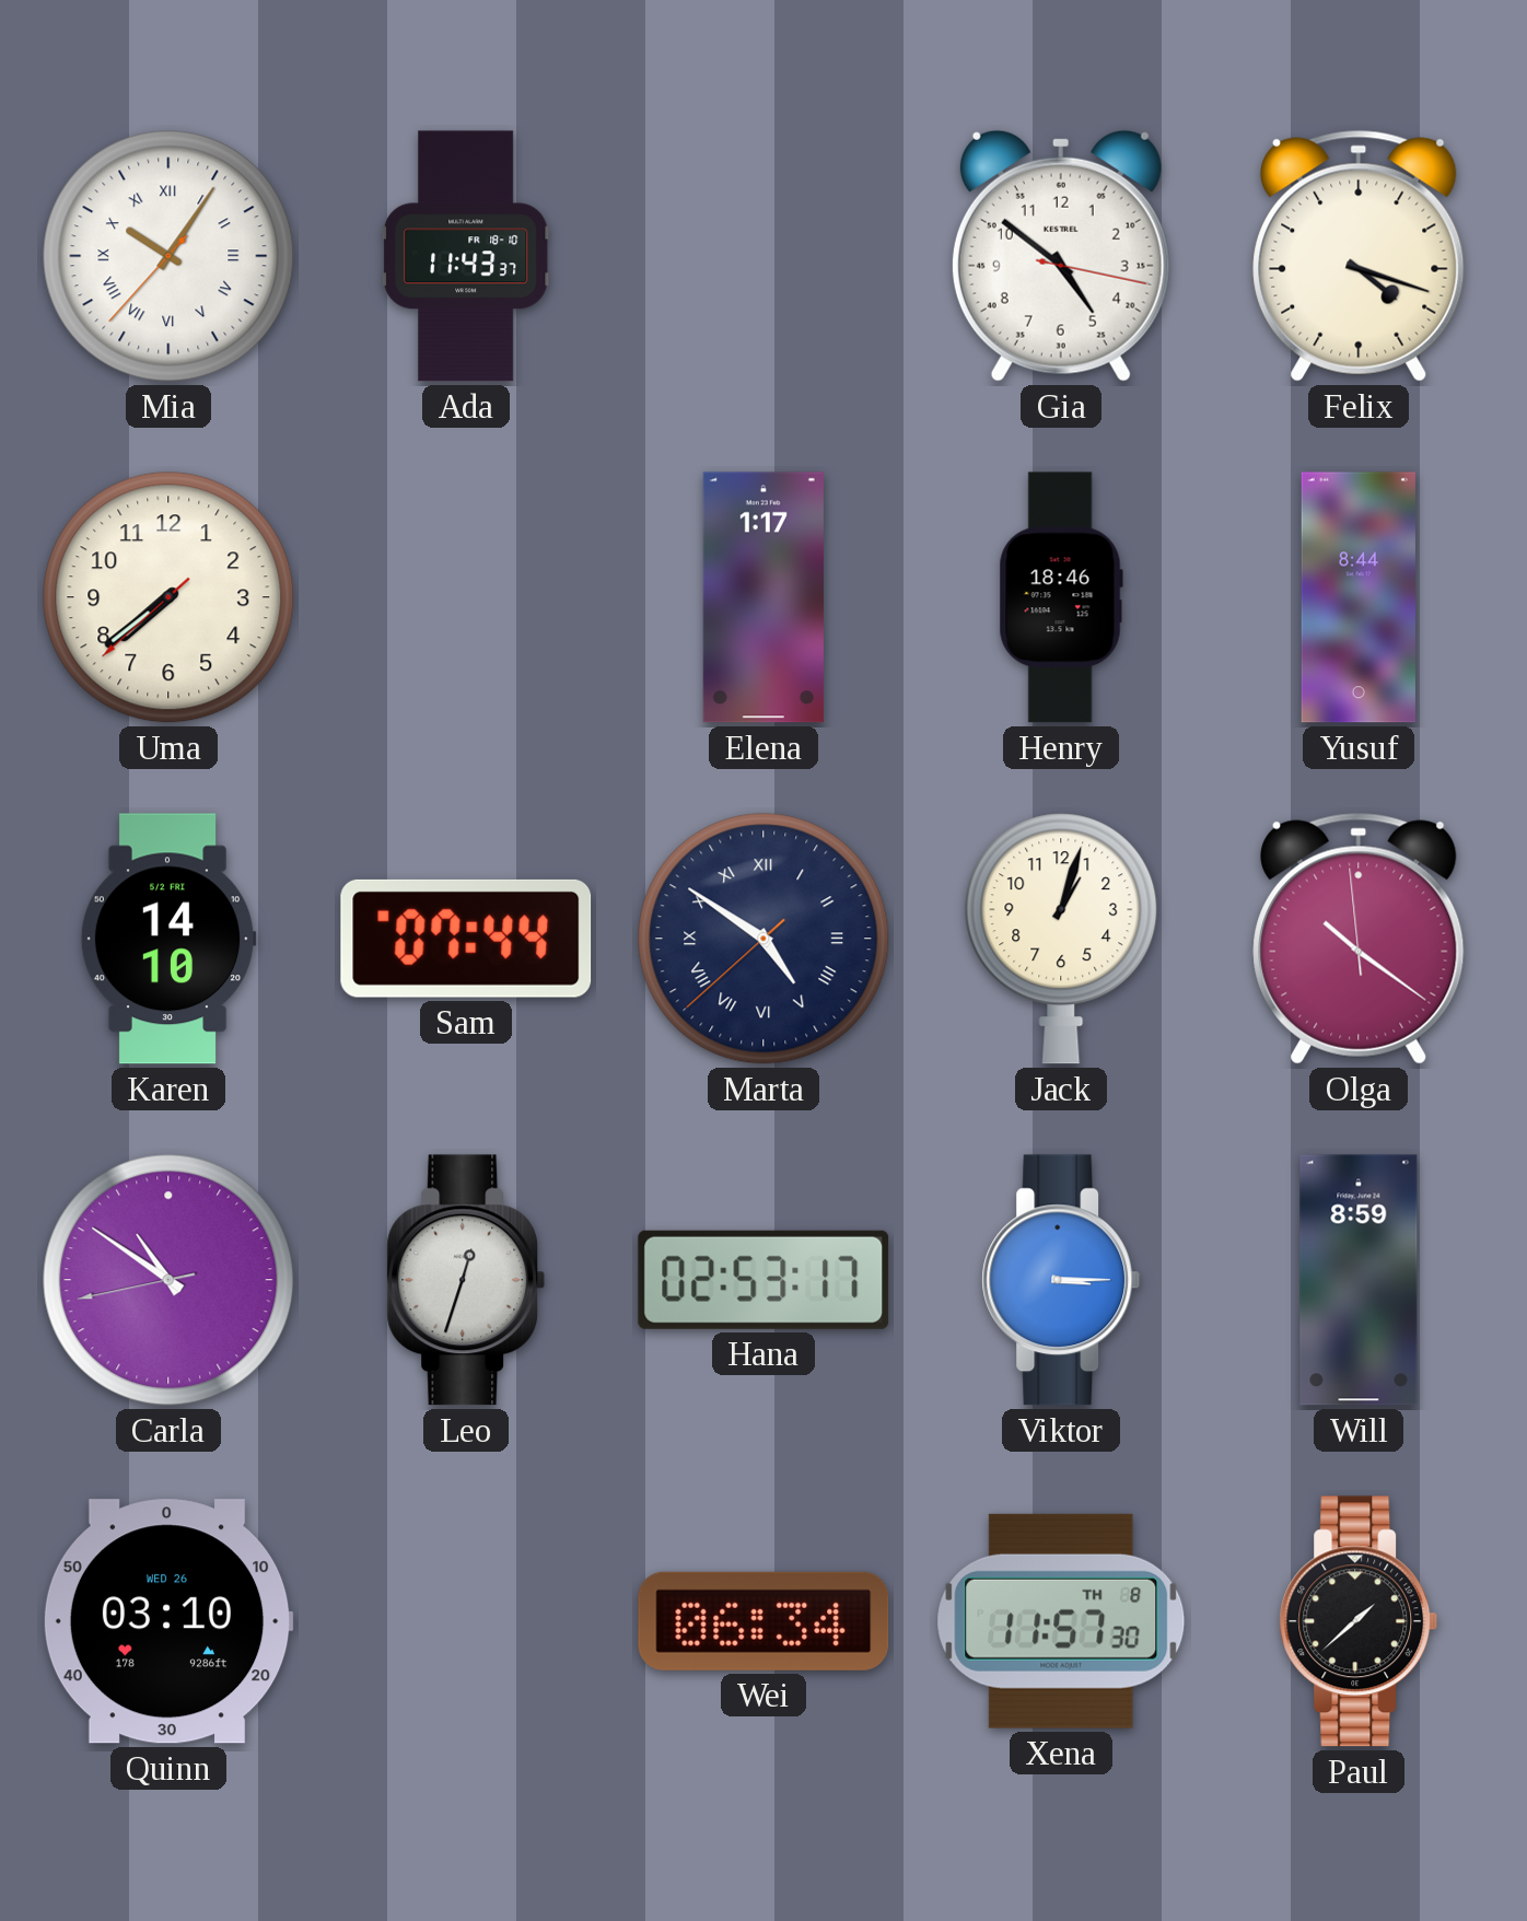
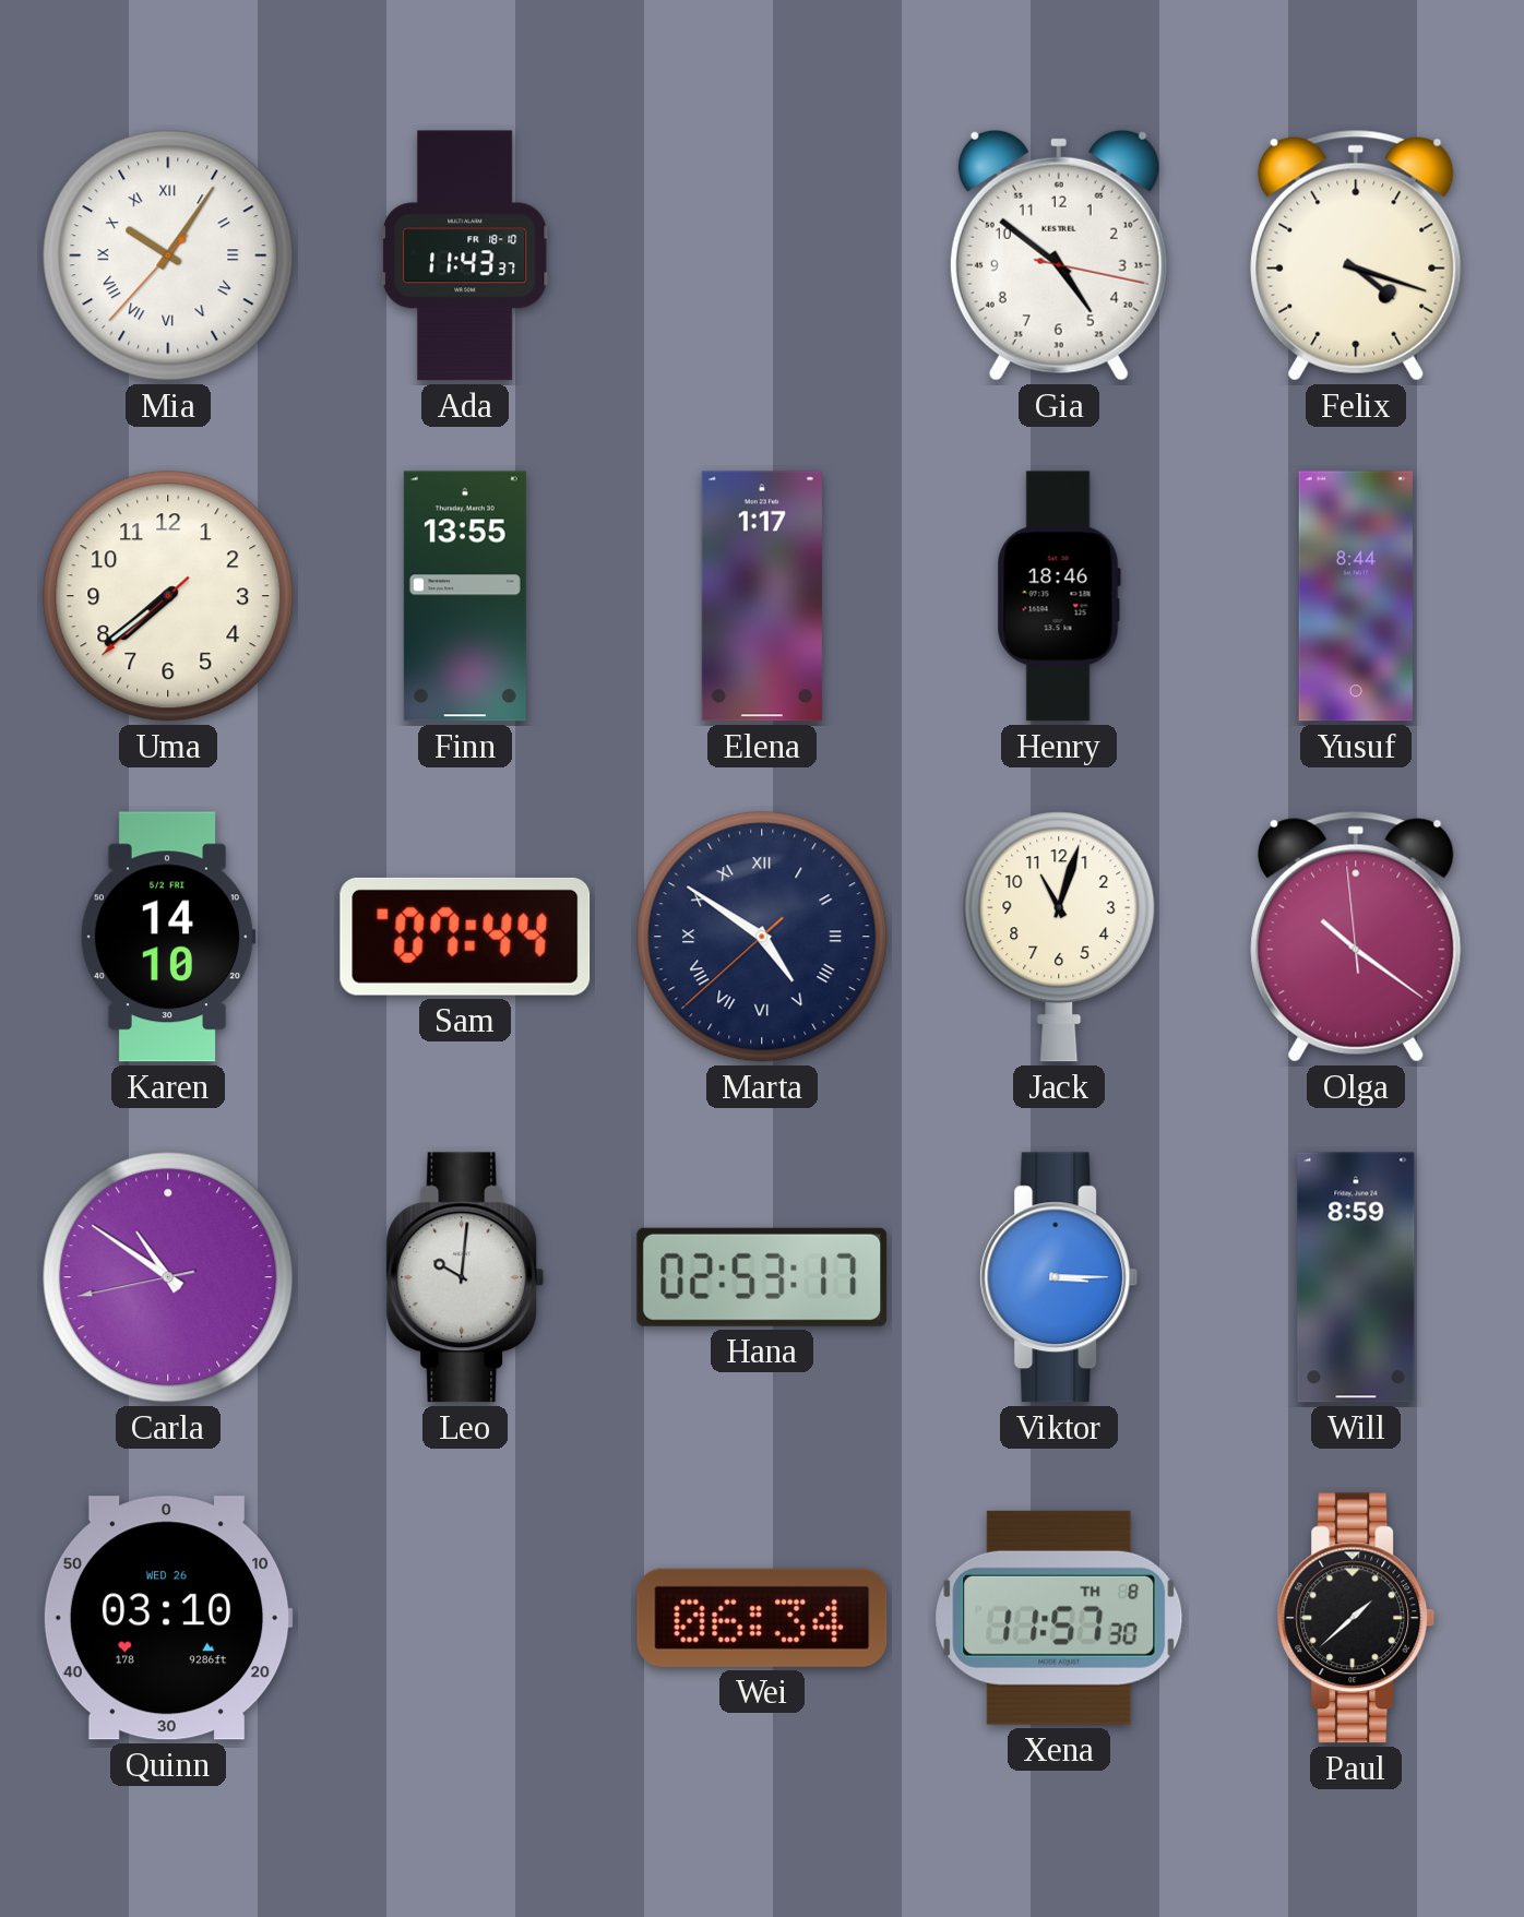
Finn: none -> 13:55
Jack: 1:03 -> 11:03
Leo: 12:33 -> 10:01
